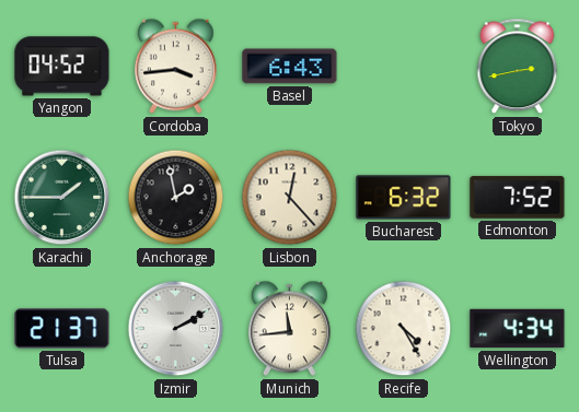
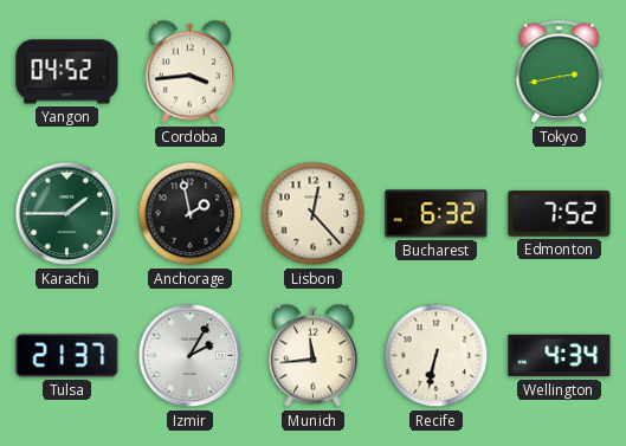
Basel: 6:43 -> none
Izmir: 2:10 -> 2:05
Recife: 4:25 -> 6:32
